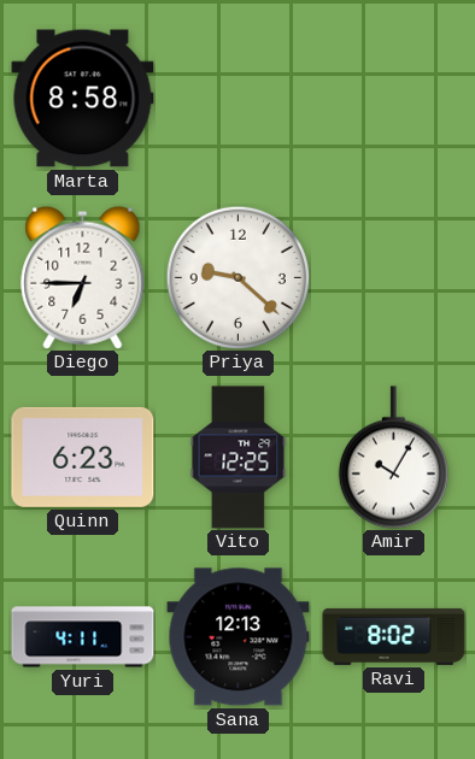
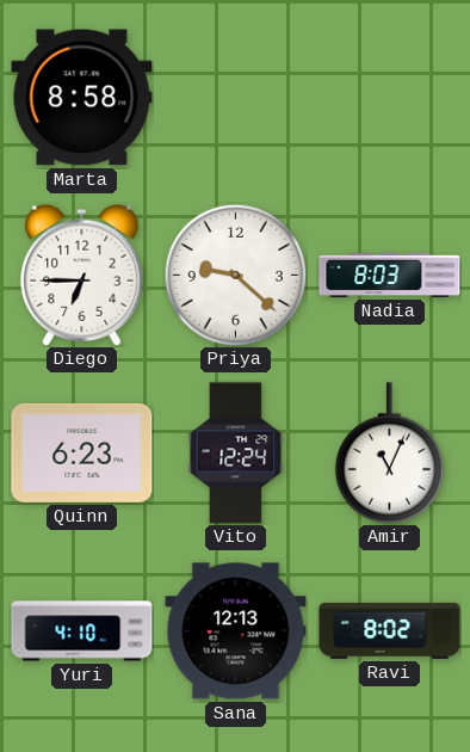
Nadia: none -> 8:03
Vito: 12:25 -> 12:24
Amir: 10:05 -> 11:04
Yuri: 4:11 -> 4:10
